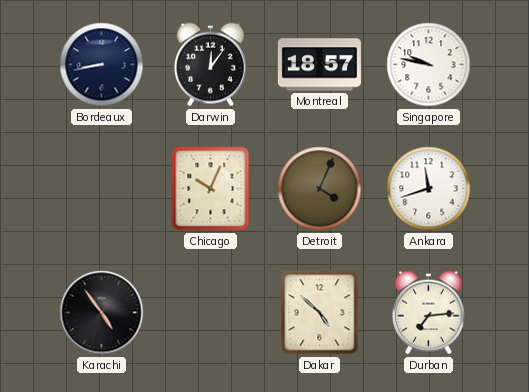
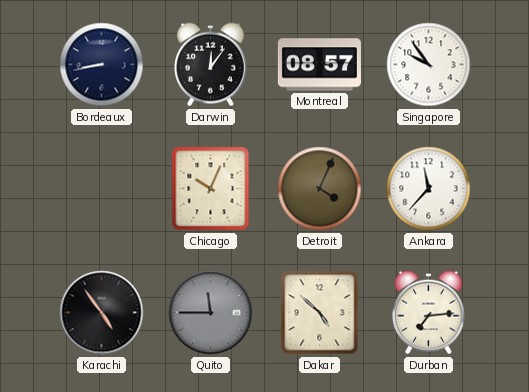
Montreal: 18:57 -> 08:57
Singapore: 9:47 -> 9:54
Ankara: 11:42 -> 11:37
Quito: none -> 11:45
